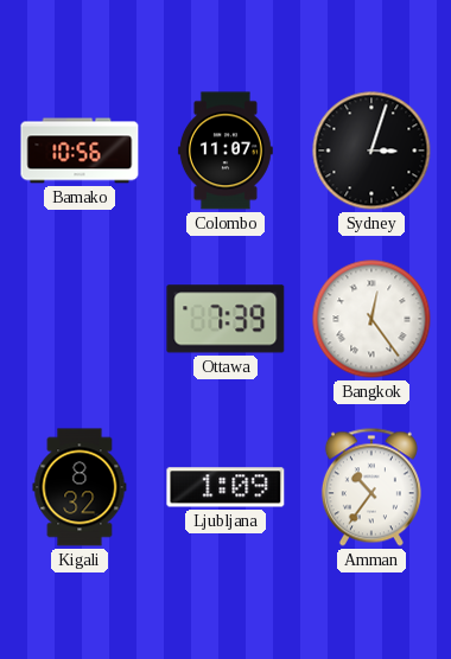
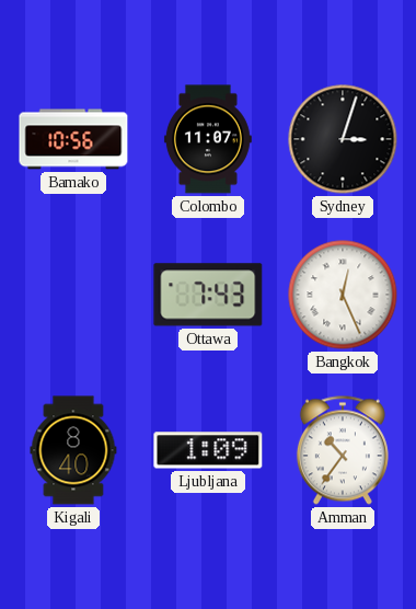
Ottawa: 7:39 -> 7:43
Bangkok: 12:24 -> 12:26
Kigali: 8:32 -> 8:40
